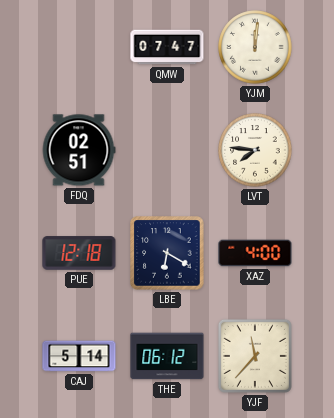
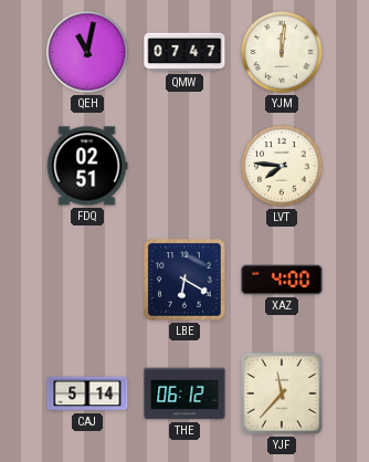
QEH: none -> 11:02
PUE: 12:18 -> none
